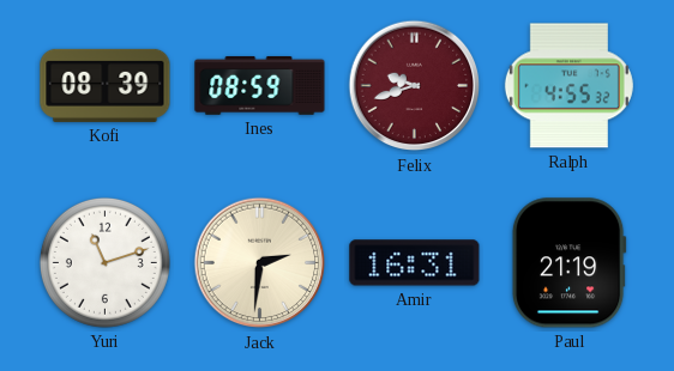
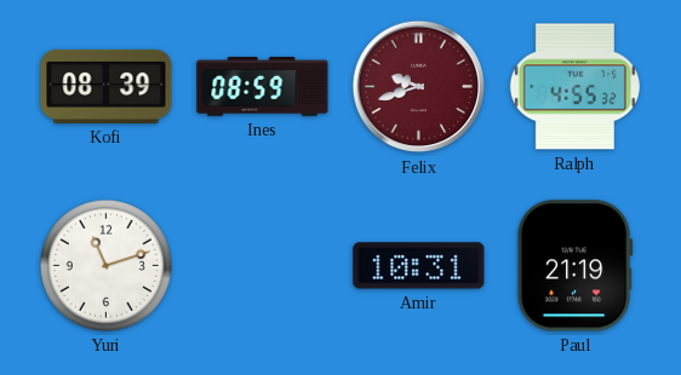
Jack: 2:31 -> none
Amir: 16:31 -> 10:31
